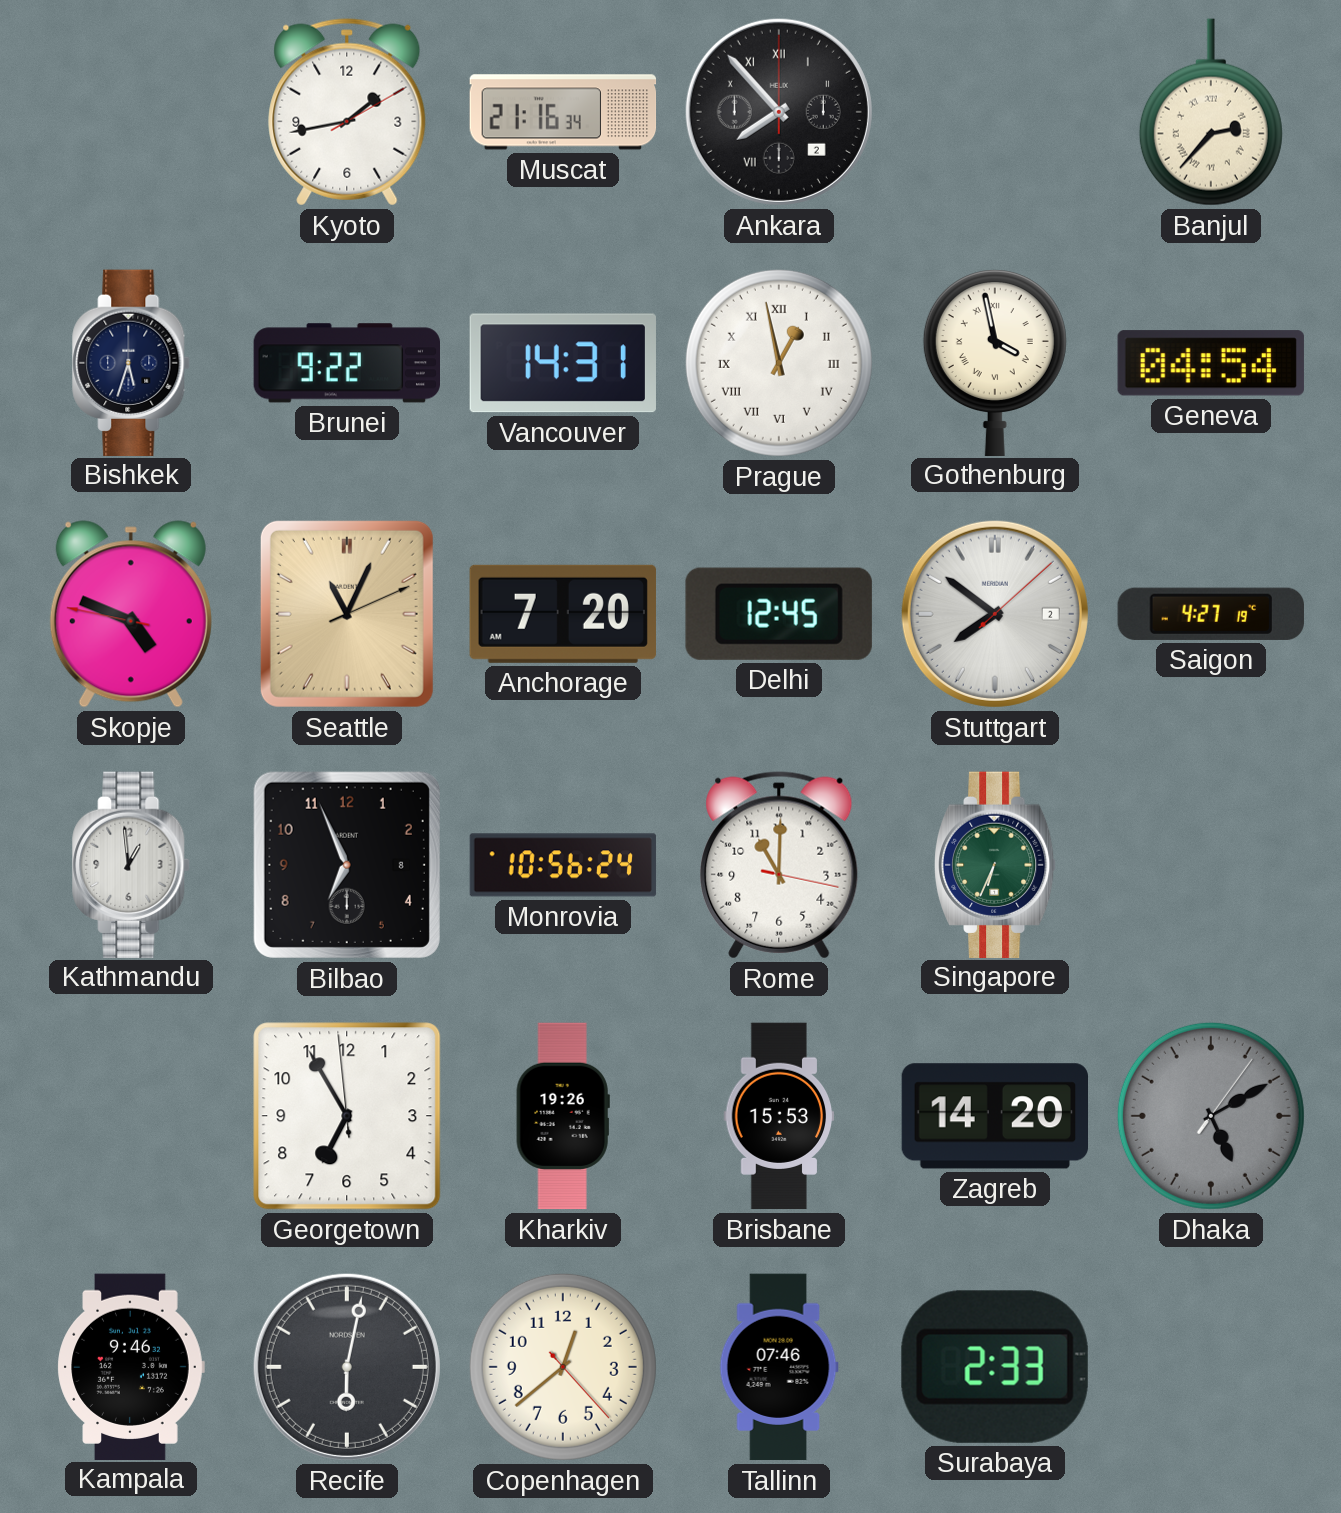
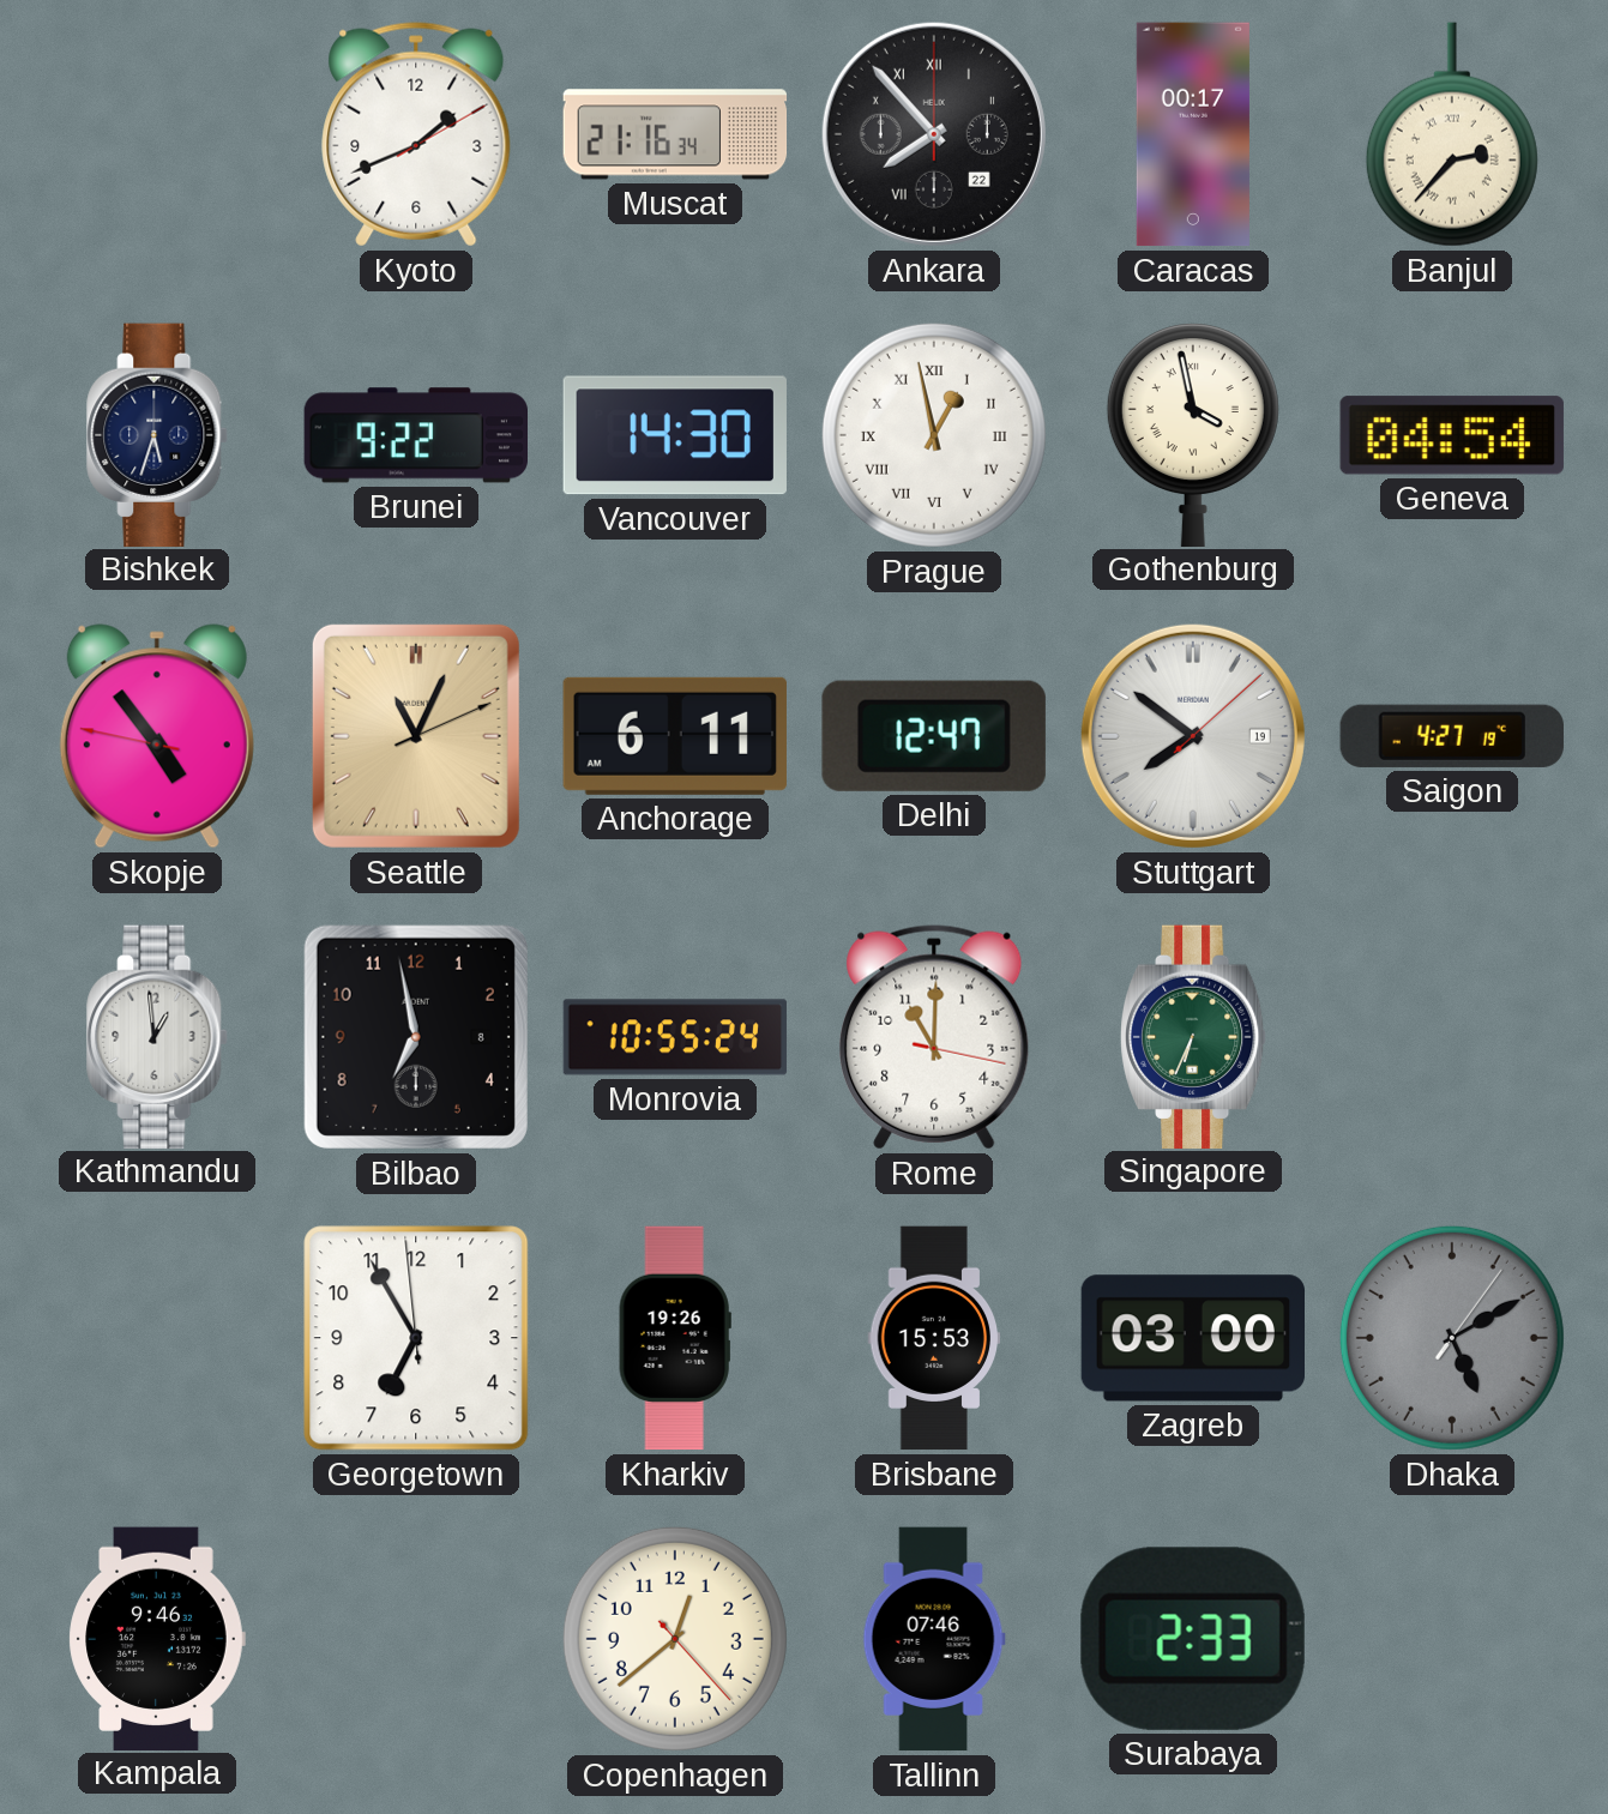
Kyoto: 1:43 -> 1:41
Ankara date: 2 -> 22
Caracas: none -> 00:17
Vancouver: 14:31 -> 14:30
Skopje: 4:48 -> 4:53
Anchorage: 7:20 -> 6:11
Delhi: 12:45 -> 12:47
Stuttgart date: 2 -> 19
Bilbao: 6:56 -> 6:58
Monrovia: 10:56 -> 10:55
Zagreb: 14:20 -> 03:00
Recife: 6:02 -> none
